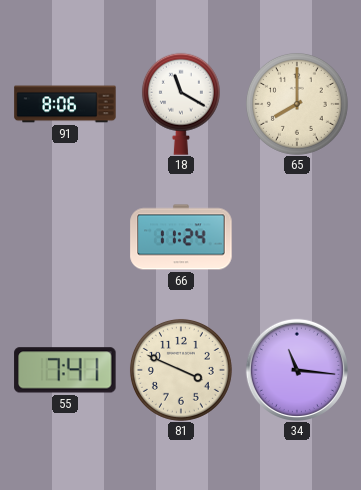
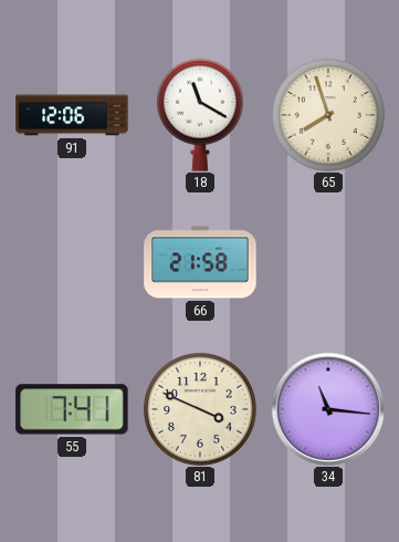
91: 8:06 -> 12:06
65: 8:00 -> 7:57
66: 11:24 -> 21:58
